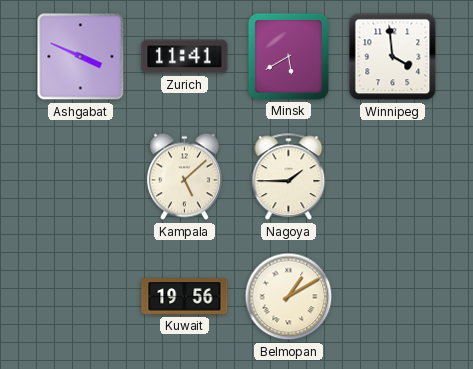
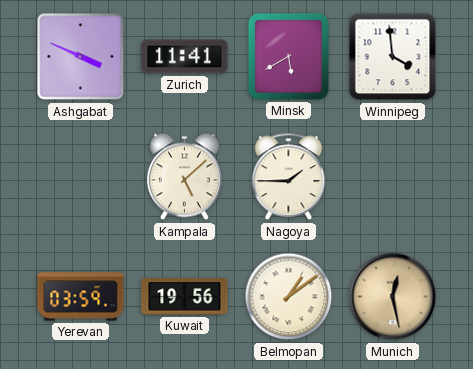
Yerevan: none -> 03:59
Belmopan: 1:10 -> 1:09
Munich: none -> 12:28
